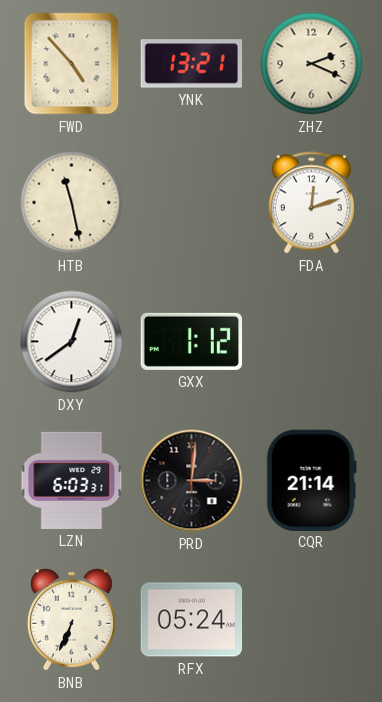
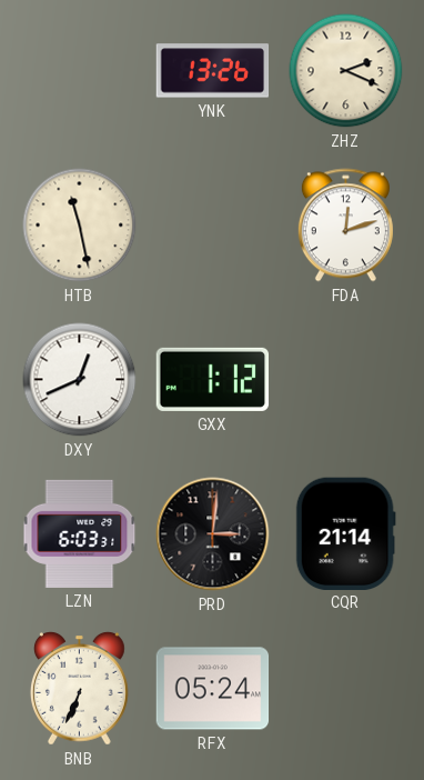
FWD: 4:53 -> none
YNK: 13:21 -> 13:26
DXY: 12:39 -> 12:41
